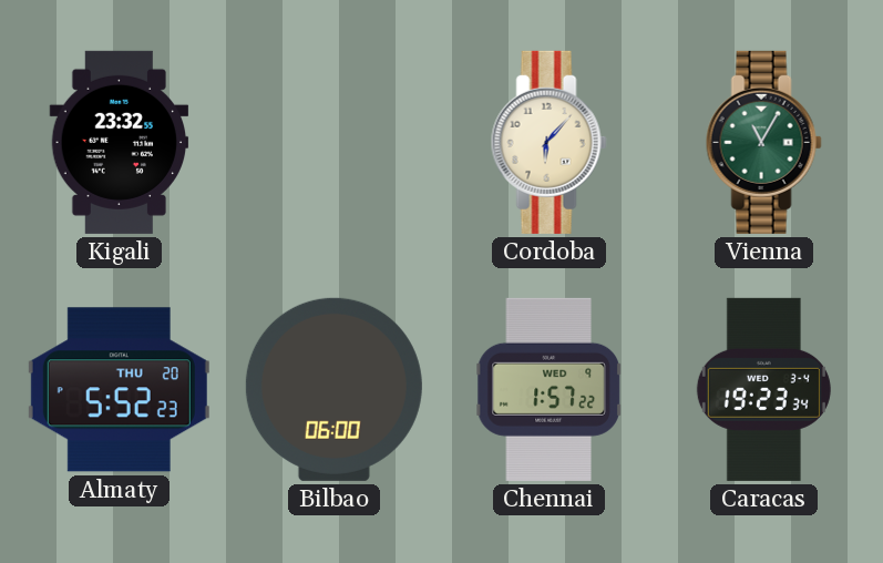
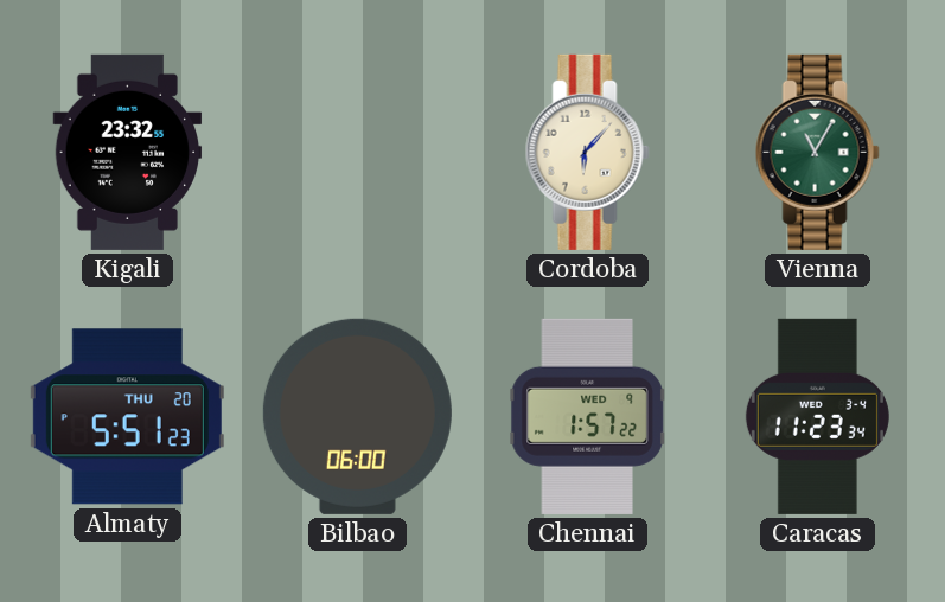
Almaty: 5:52 -> 5:51
Caracas: 19:23 -> 11:23
